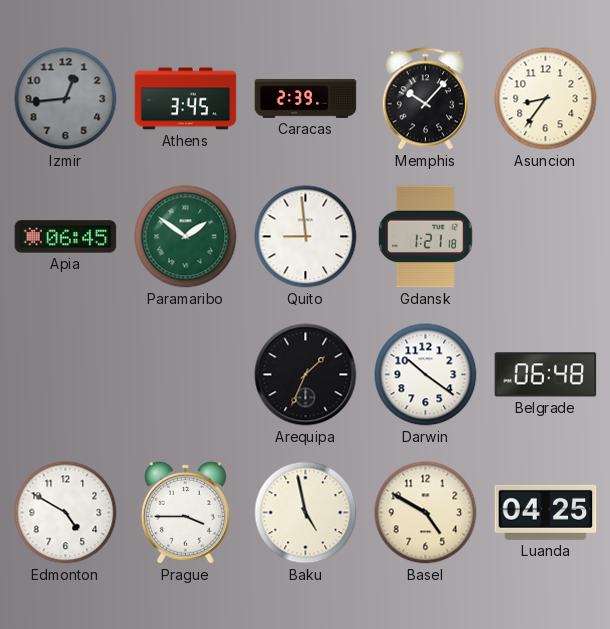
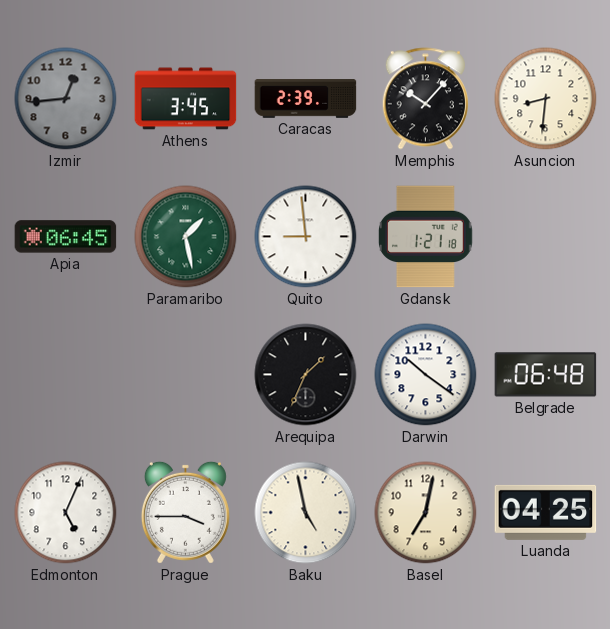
Asuncion: 8:36 -> 8:31
Paramaribo: 1:51 -> 1:28
Edmonton: 4:50 -> 5:04
Basel: 4:50 -> 7:02
